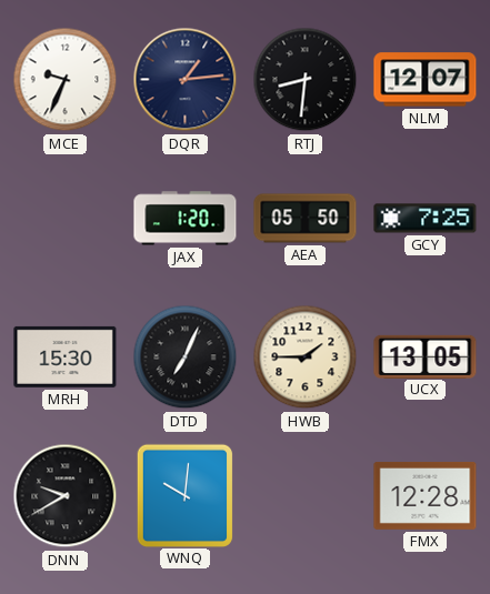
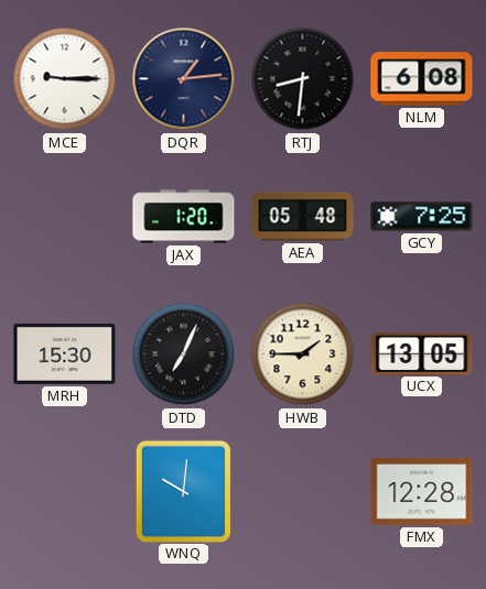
MCE: 9:34 -> 9:15
NLM: 12:07 -> 6:08
AEA: 05:50 -> 05:48
DNN: 9:40 -> none
